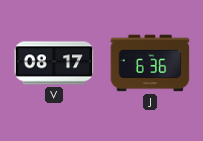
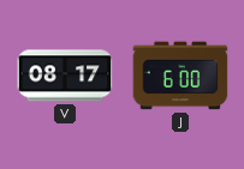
J: 6:36 -> 6:00
